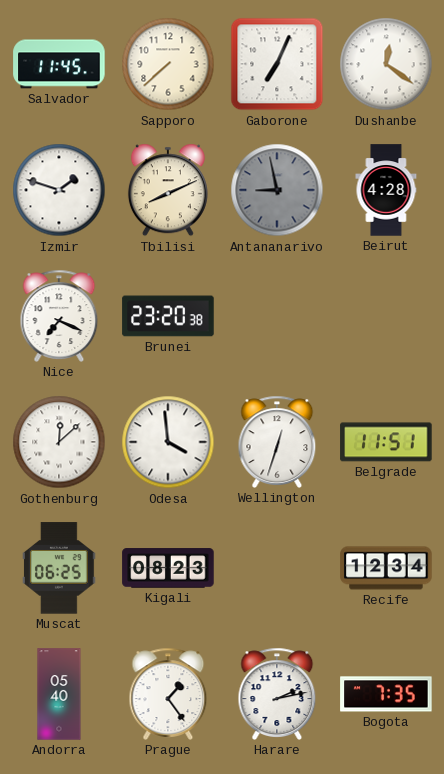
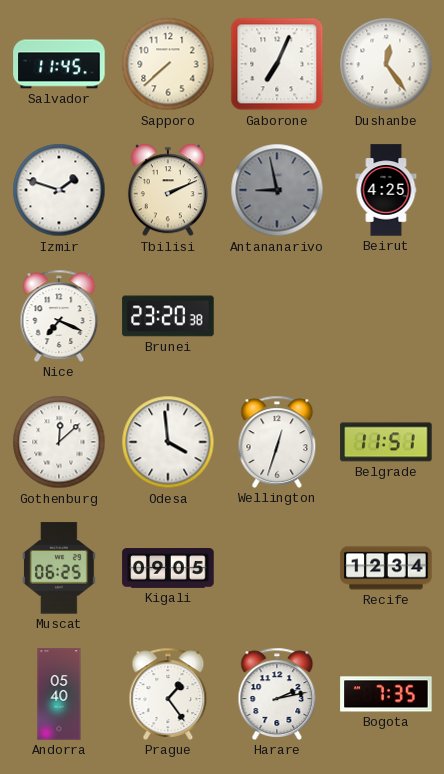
Dushanbe: 12:21 -> 12:24
Tbilisi: 8:11 -> 2:11
Beirut: 4:28 -> 4:25
Kigali: 08:23 -> 09:05
